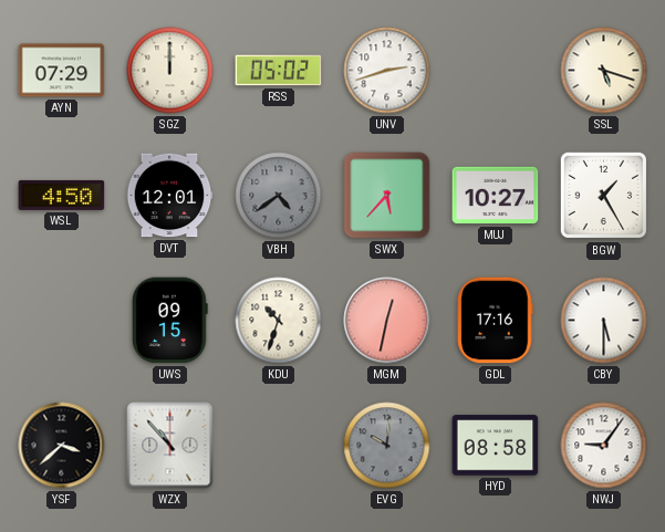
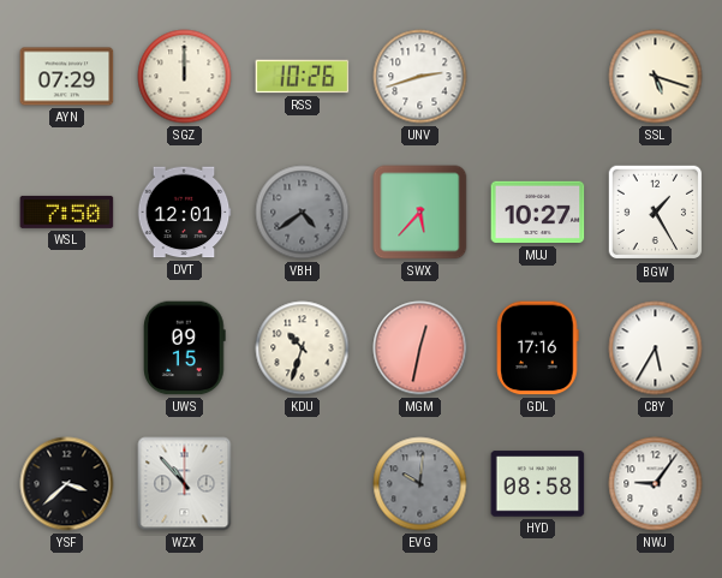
RSS: 05:02 -> 10:26
WSL: 4:50 -> 7:50
CBY: 5:30 -> 5:35
